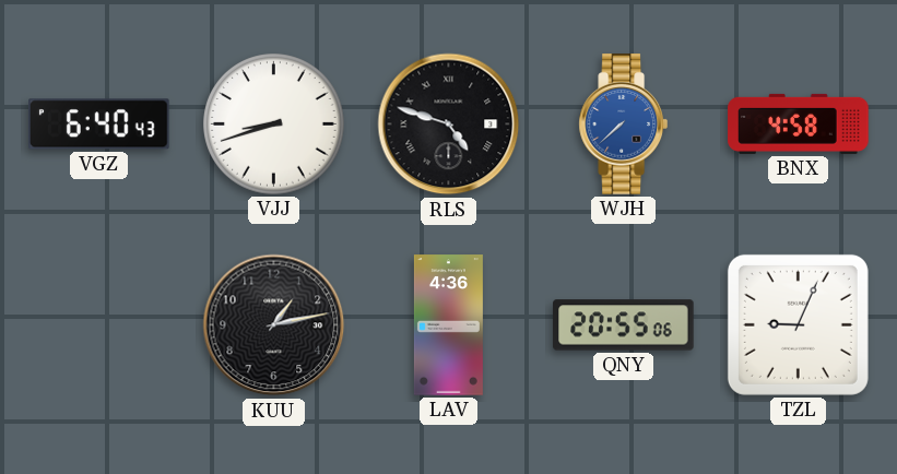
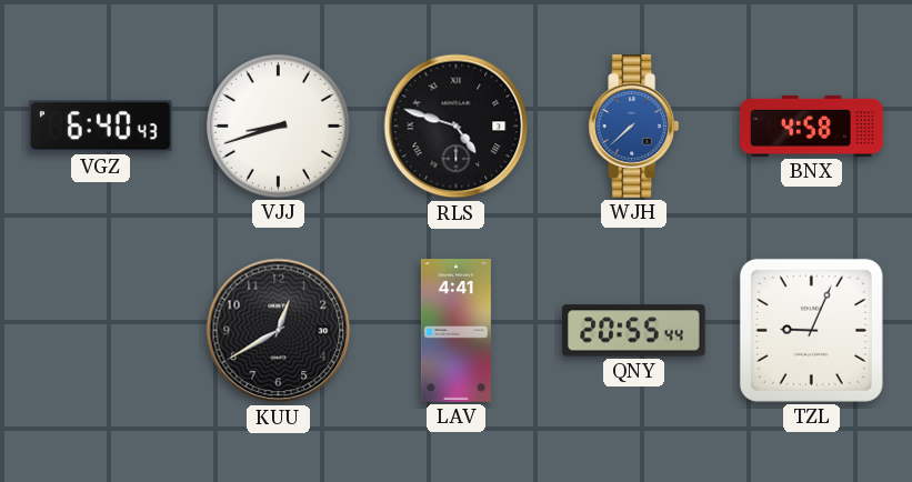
KUU: 1:13 -> 12:40
LAV: 4:36 -> 4:41
QNY: 20:55:06 -> 20:55:44
